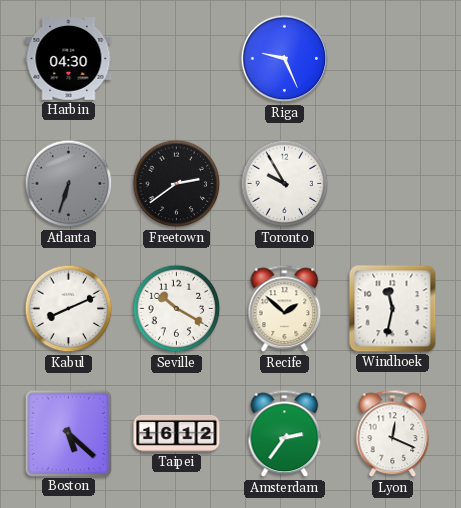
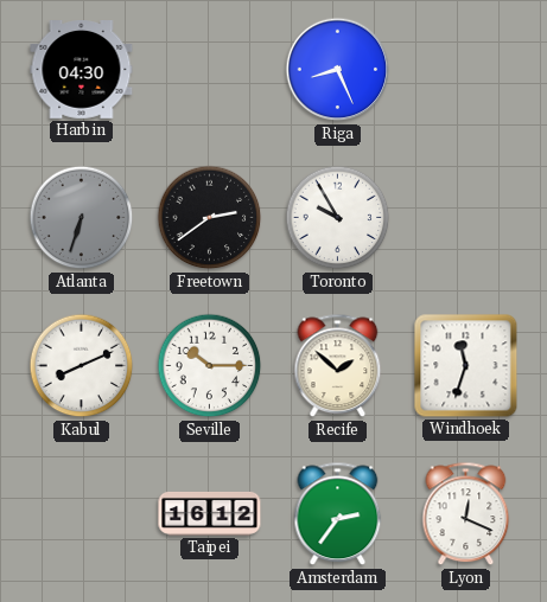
Riga: 9:26 -> 8:26
Seville: 10:20 -> 10:15
Windhoek: 11:32 -> 11:33
Boston: 5:22 -> none
